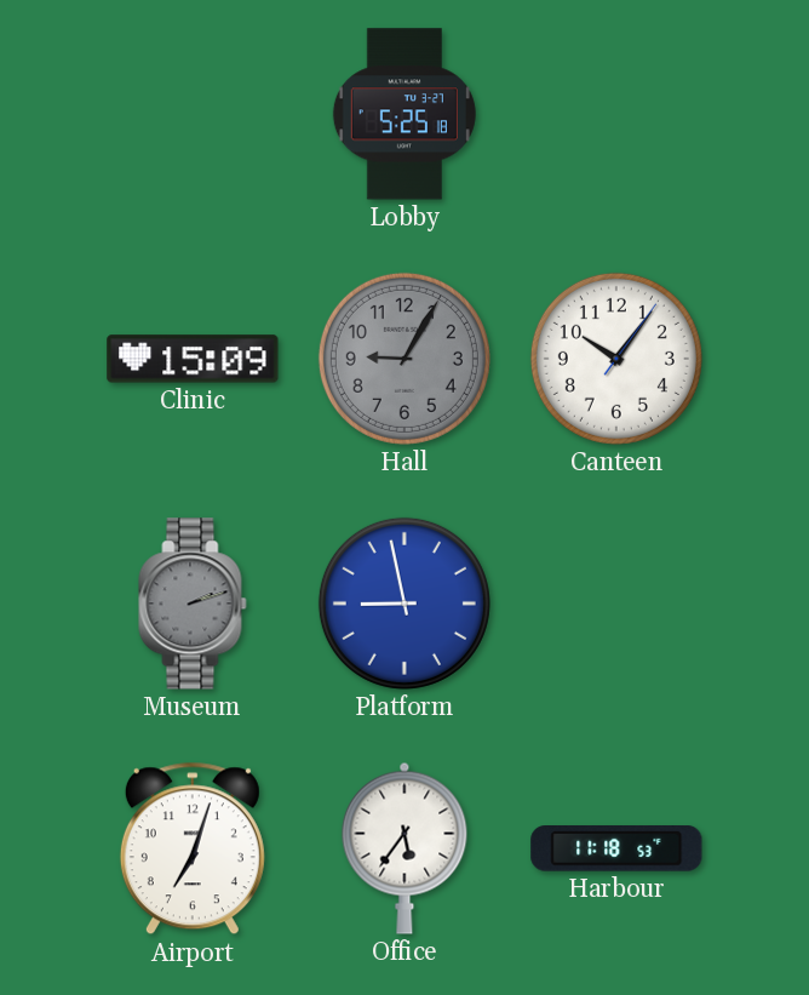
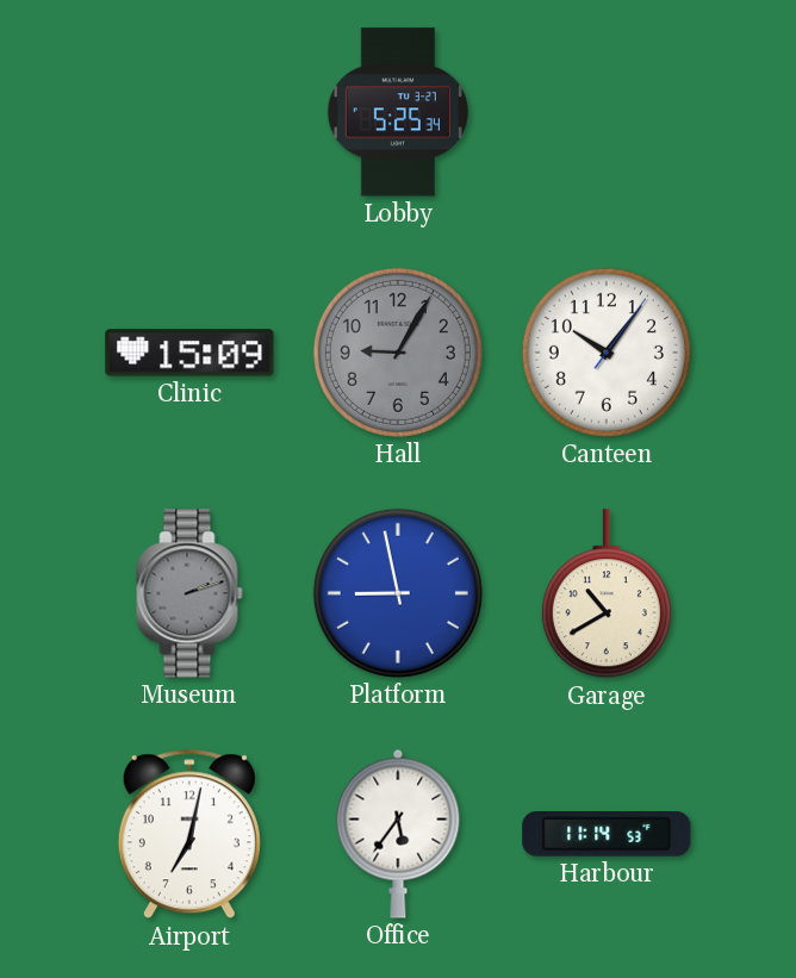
Lobby: 5:25:18 -> 5:25:34
Garage: none -> 10:40
Airport: 7:03 -> 7:02
Harbour: 11:18 -> 11:14
